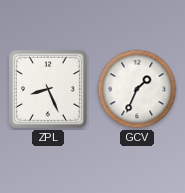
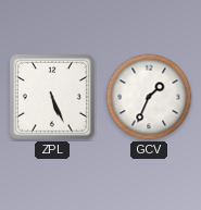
ZPL: 8:26 -> 5:26
